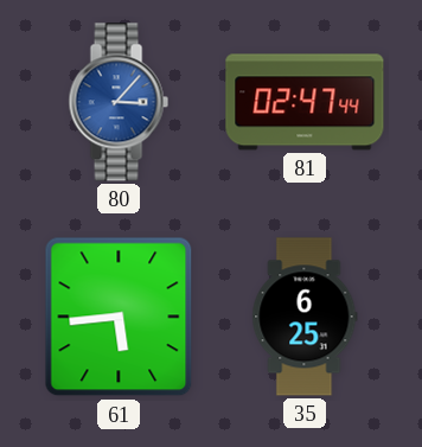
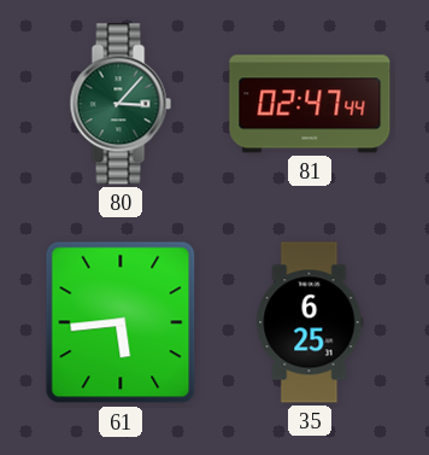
80 dial: blue -> green
